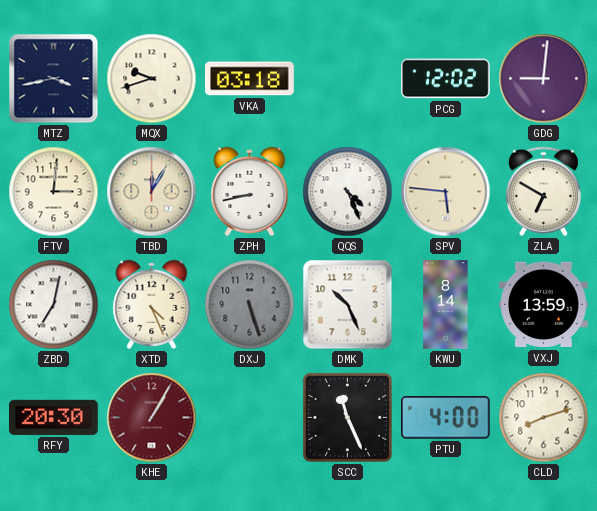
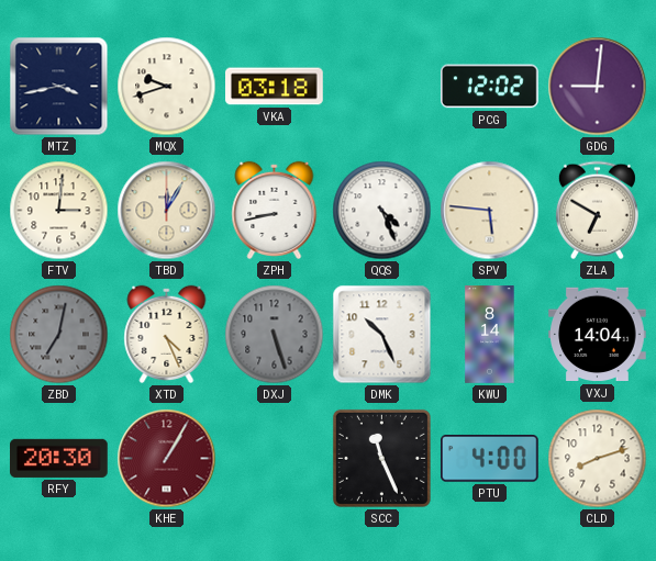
ZBD dial: white -> grey
VXJ: 13:59 -> 14:04
